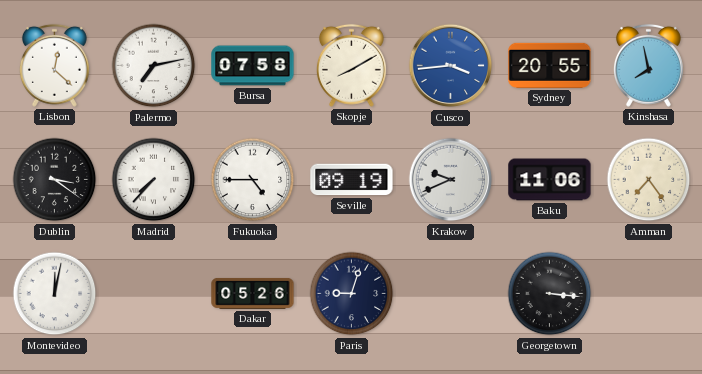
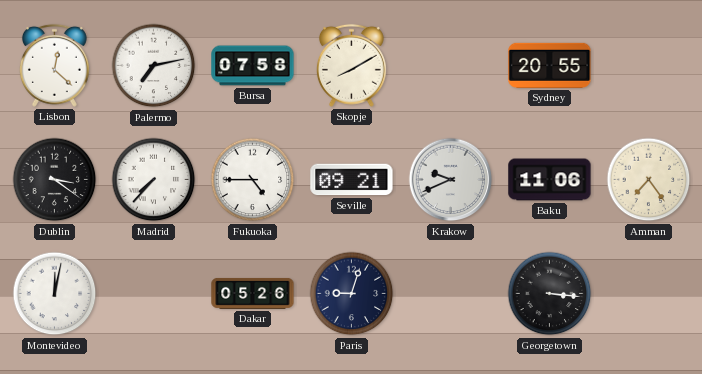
Cusco: 3:44 -> none
Kinshasa: 7:58 -> none
Seville: 09:19 -> 09:21
